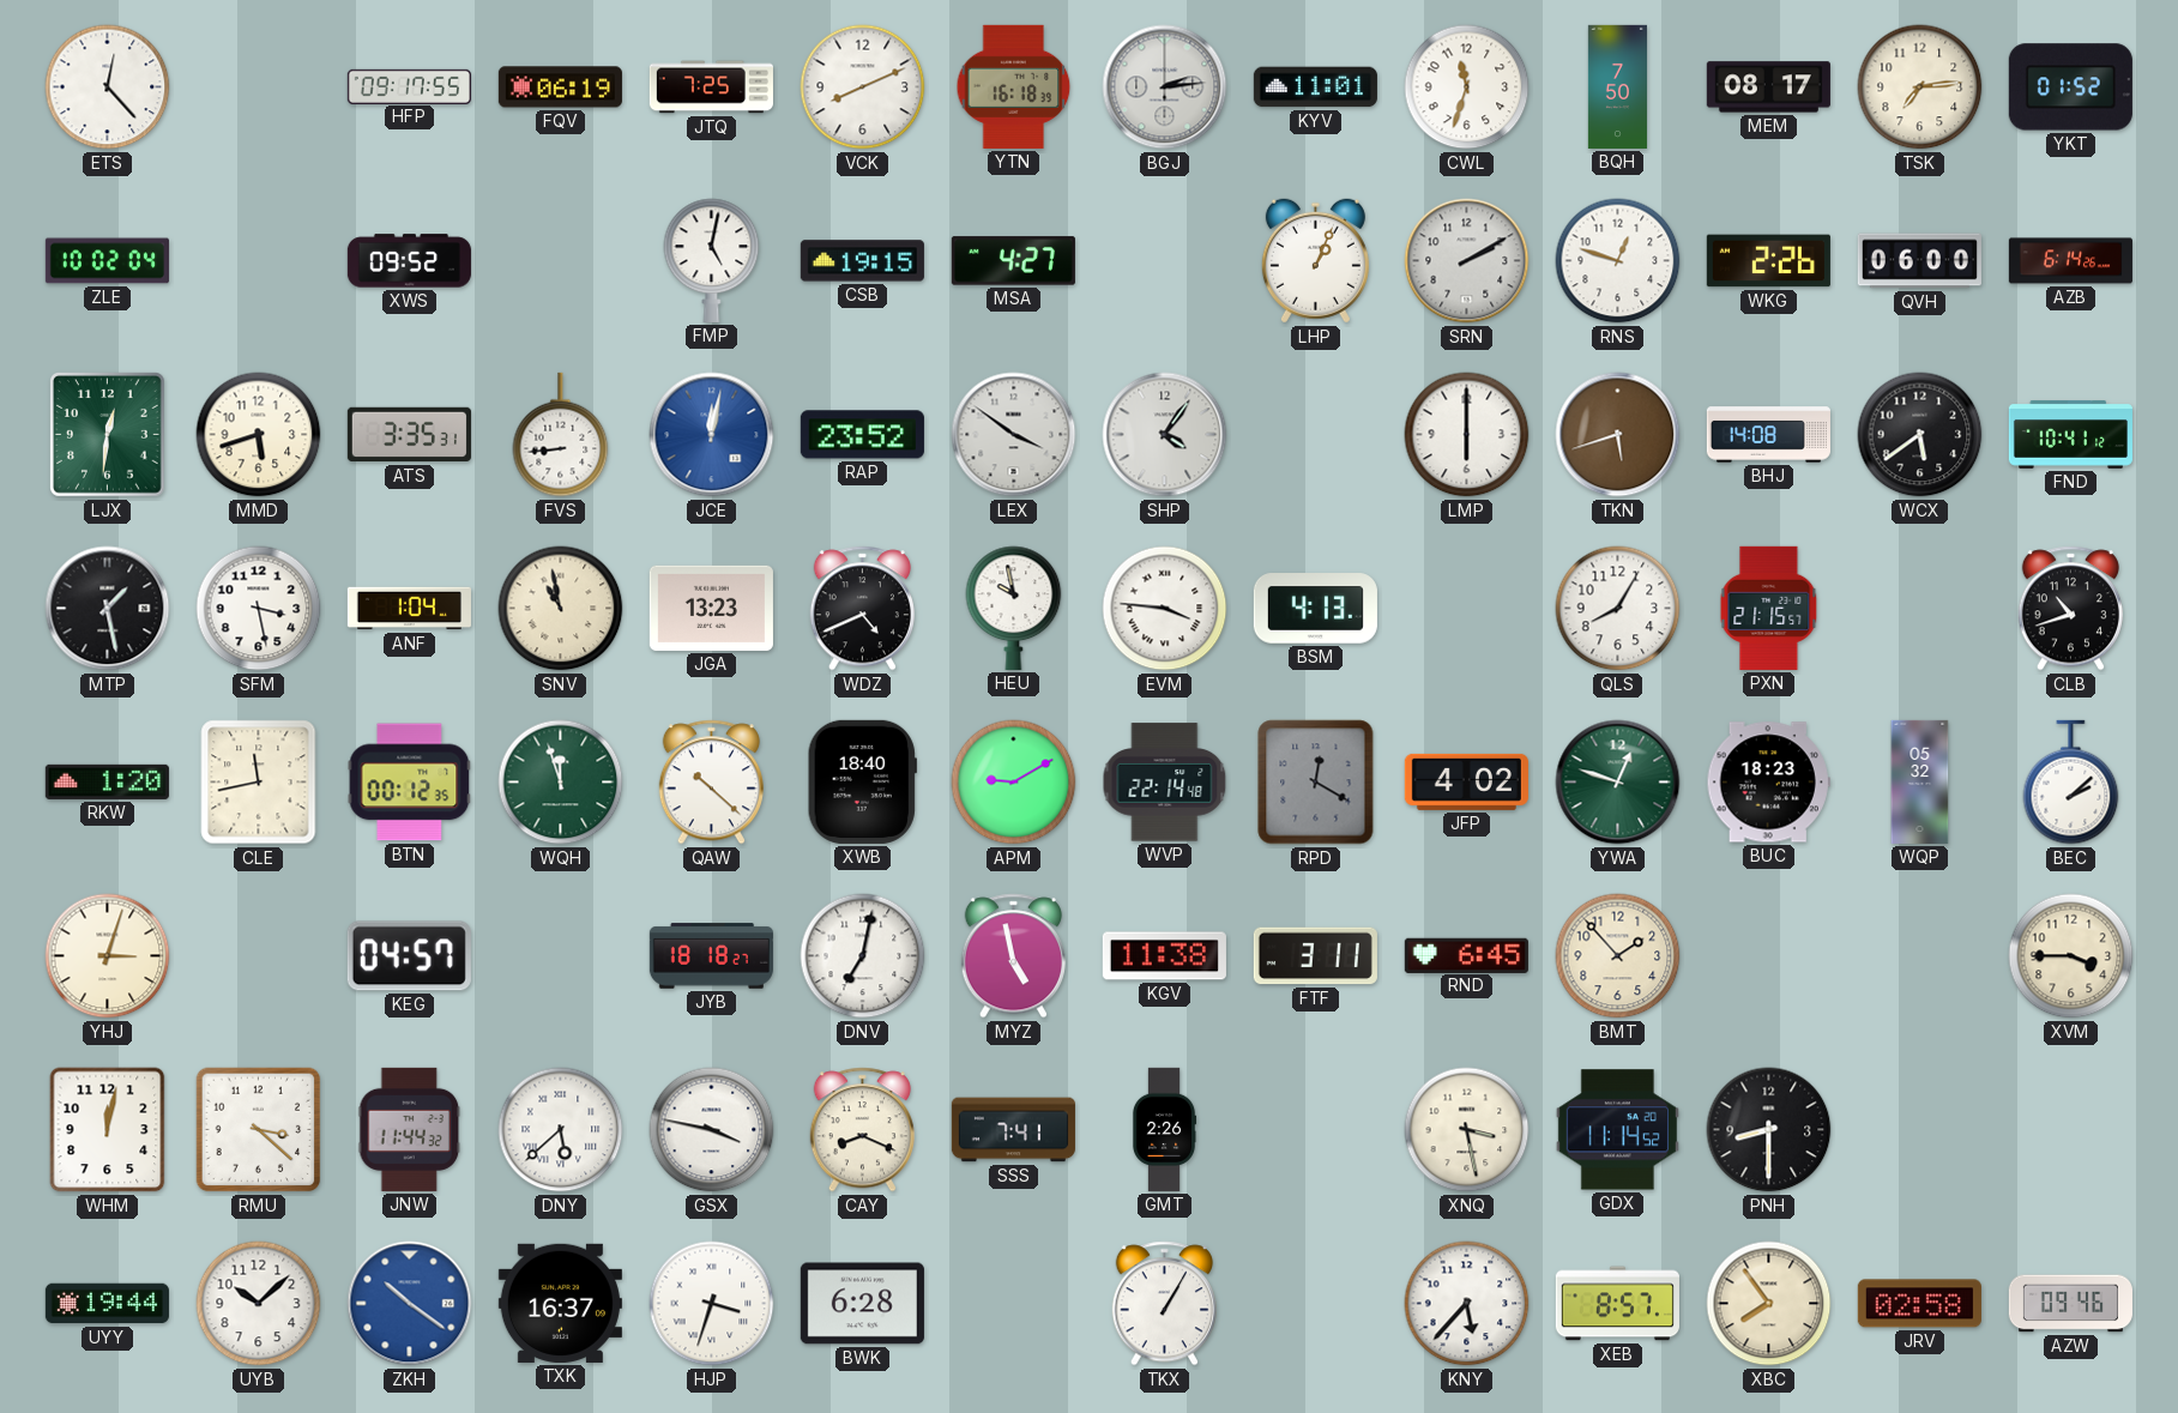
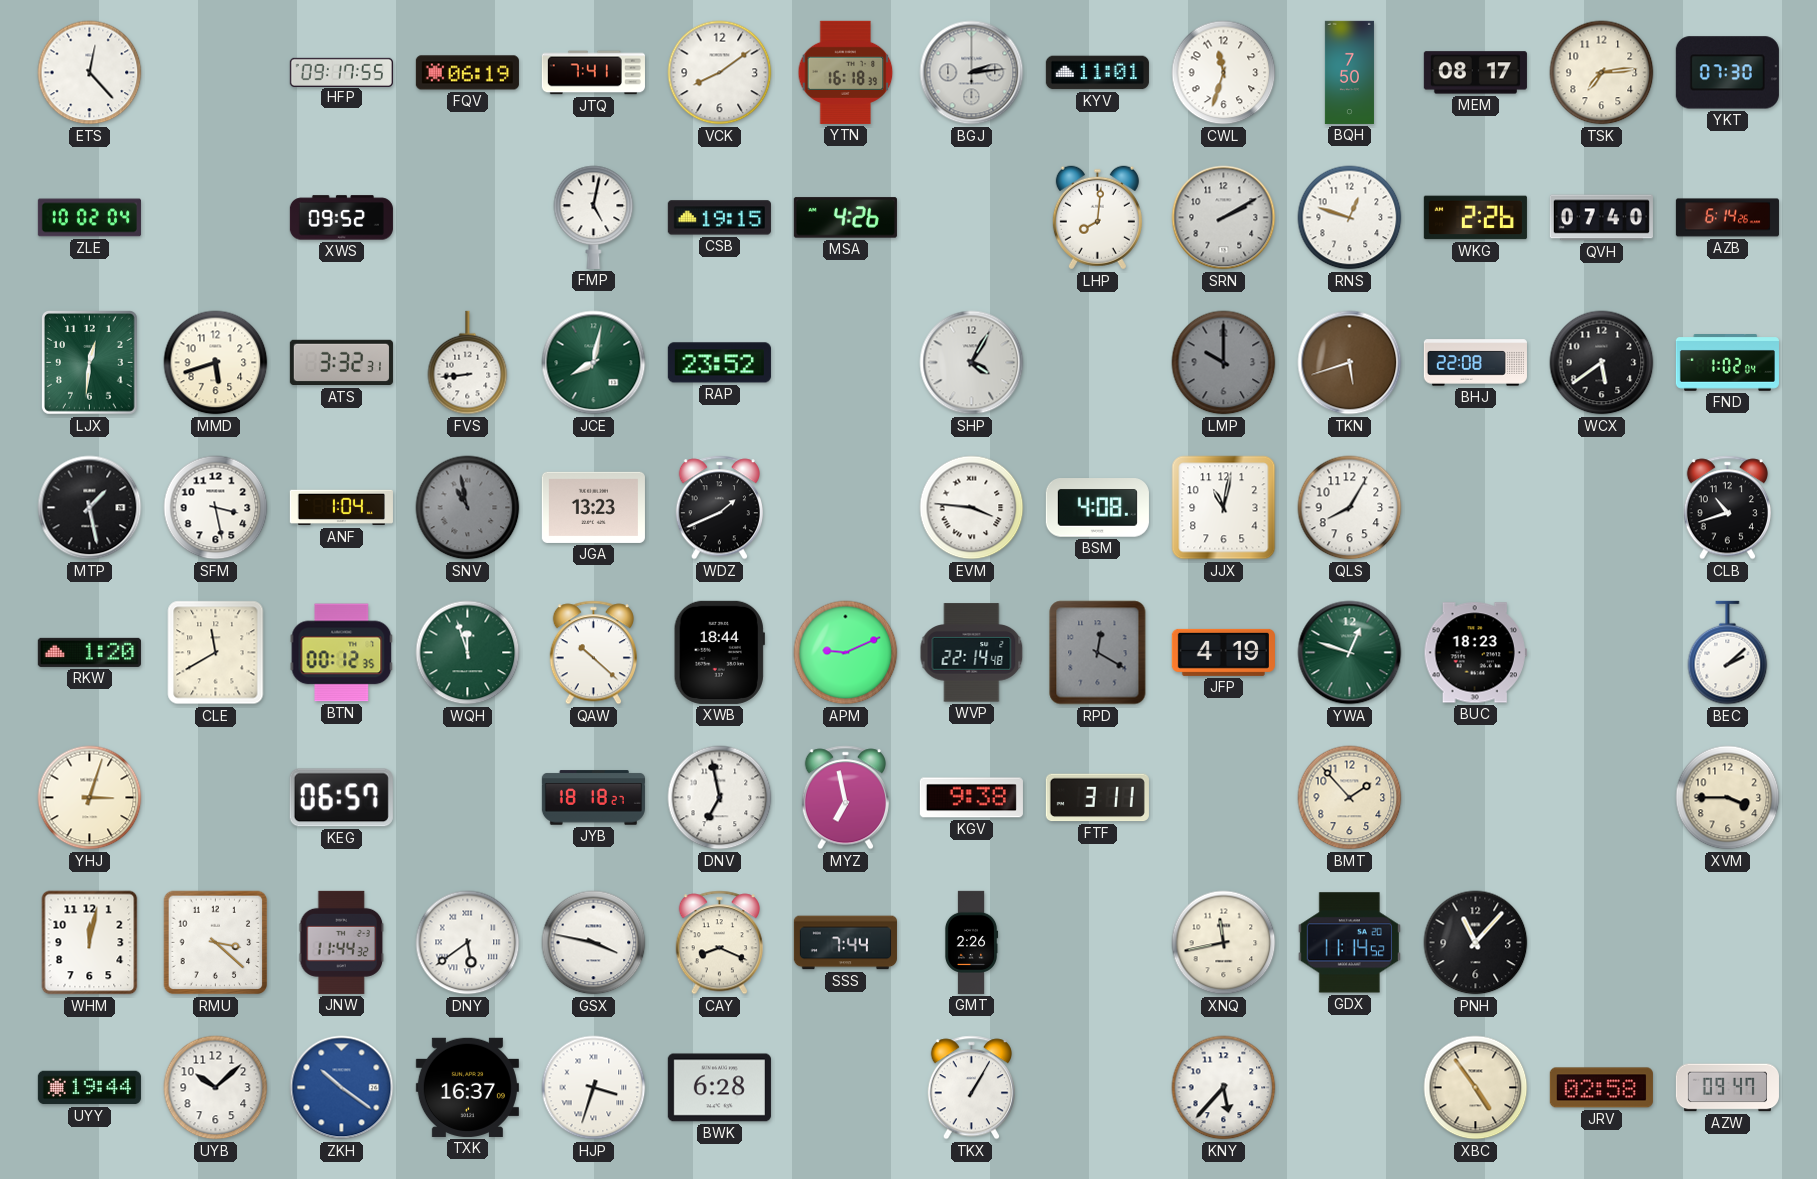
JTQ: 7:25 -> 7:41
VCK: 8:11 -> 8:09
YKT: 01:52 -> 07:30
MSA: 4:27 -> 4:26
LHP: 1:04 -> 8:01
QVH: 06:00 -> 07:40
ATS: 3:35 -> 3:32
JCE: 12:02 -> 8:02
JCE dial: blue -> green
LEX: 3:51 -> none
SHP: 4:06 -> 4:05
LMP: 6:00 -> 10:00
LMP dial: white -> grey
BHJ: 14:08 -> 22:08
FND: 10:41 -> 1:02
SNV dial: cream -> grey
WDZ: 4:41 -> 1:41
HEU: 9:58 -> none
BSM: 4:13 -> 4:08
JJX: none -> 11:02
PXN: 21:15 -> none
CLE: 11:43 -> 11:40
XWB: 18:40 -> 18:44
APM: 9:10 -> 9:11
JFP: 4:02 -> 4:19
WQP: 05:32 -> none
KEG: 04:57 -> 06:57
DNV: 7:02 -> 6:58
MYZ: 4:58 -> 6:58
KGV: 11:38 -> 9:38
RND: 6:45 -> none
DNY: 5:38 -> 5:39
SSS: 7:41 -> 7:44
XNQ: 3:28 -> 11:43
PNH: 8:30 -> 11:07
XEB: 8:57 -> none
XBC: 7:54 -> 4:54
AZW: 09:46 -> 09:47
